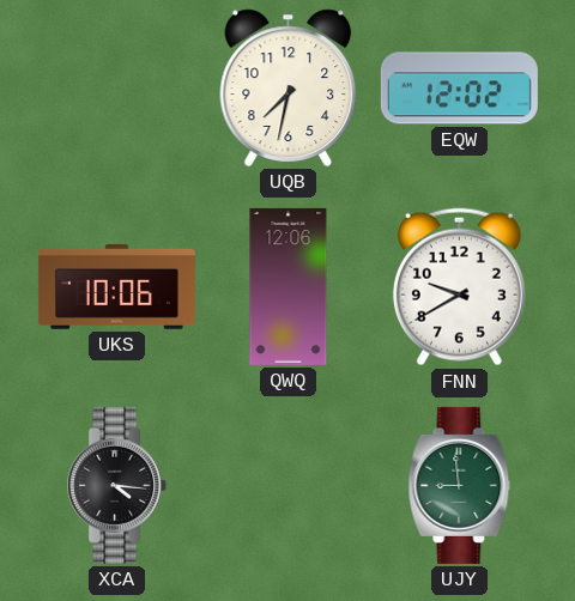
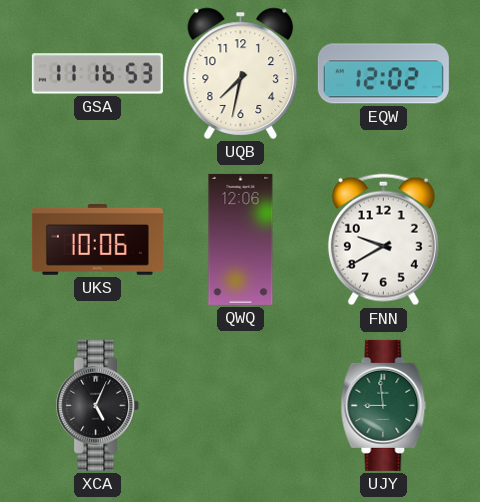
GSA: none -> 11:16
XCA: 4:16 -> 5:04
